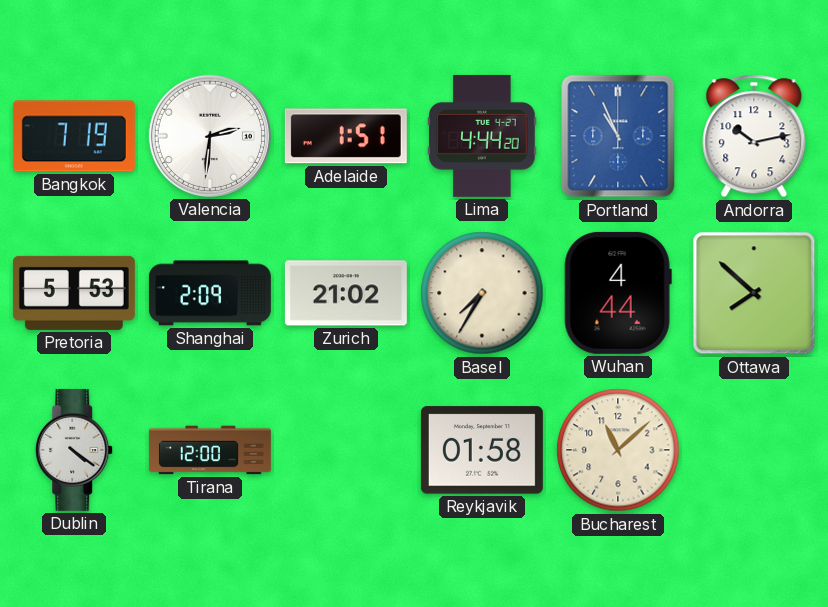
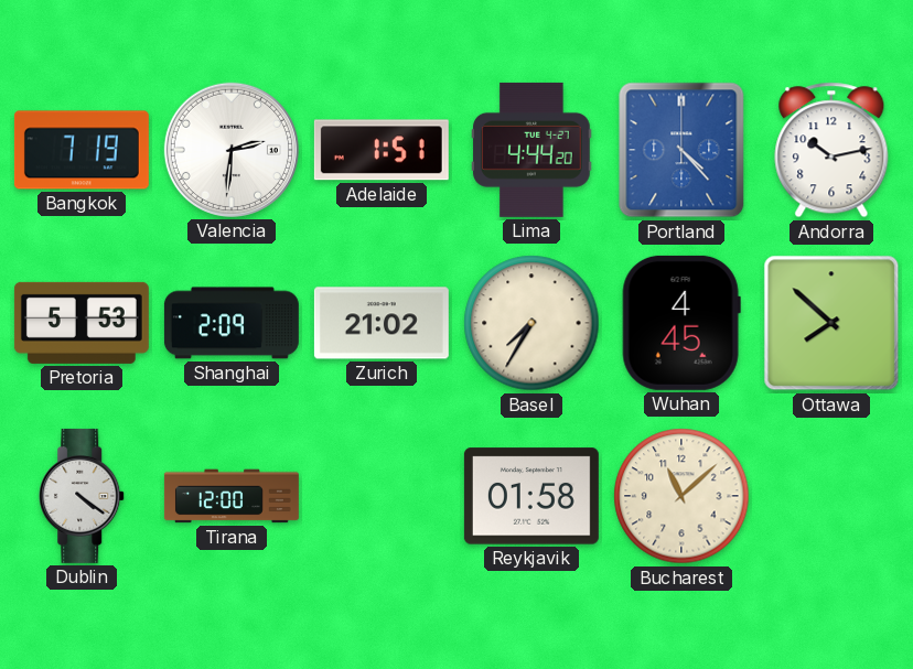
Portland: 10:56 -> 4:23
Wuhan: 4:44 -> 4:45
